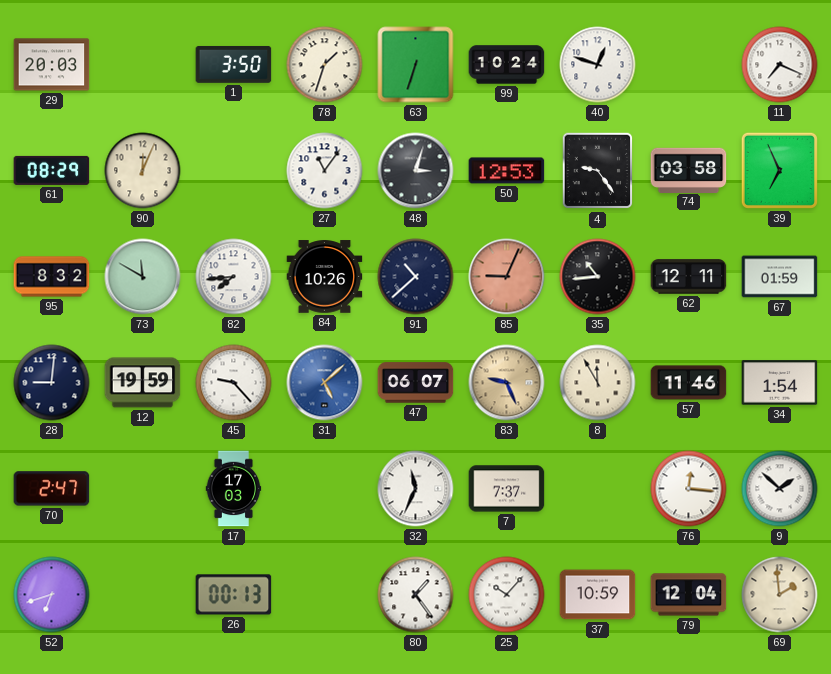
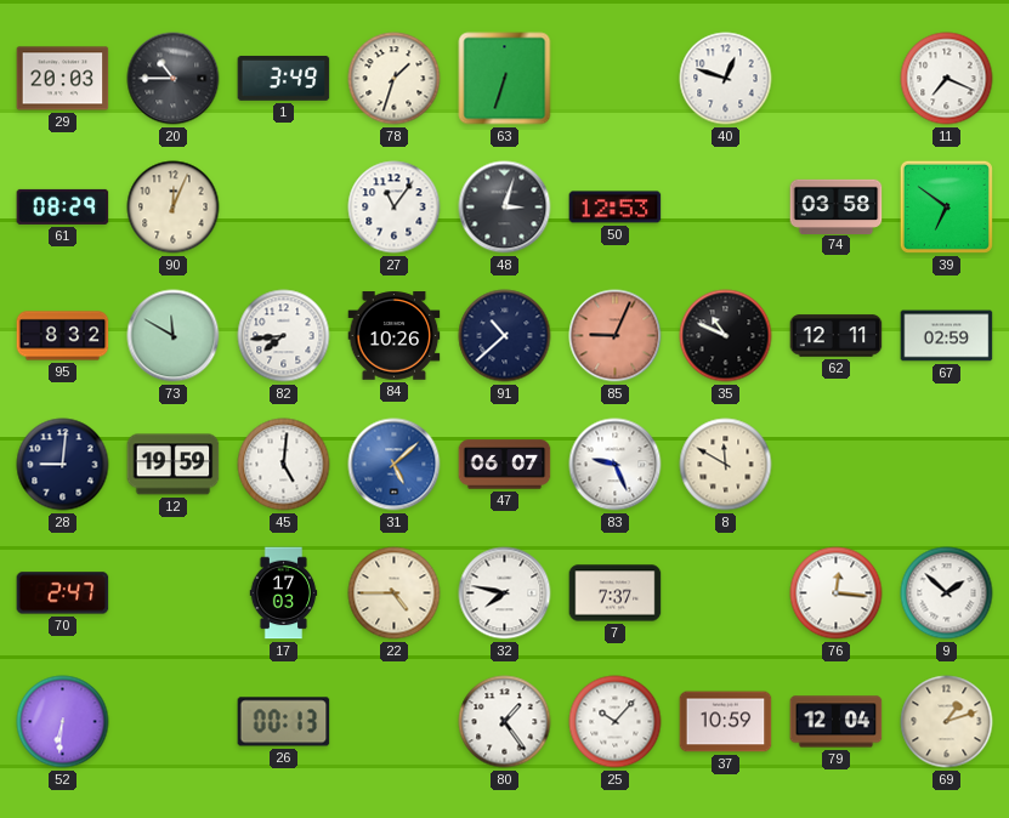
20: none -> 10:45
1: 3:50 -> 3:49
99: 10:24 -> none
4: 9:24 -> none
39: 6:56 -> 6:51
35: 10:44 -> 10:49
67: 01:59 -> 02:59
45: 9:23 -> 5:01
83 dial: champagne -> white
8: 11:55 -> 11:50
57: 11:46 -> none
34: 1:54 -> none
22: none -> 4:45
32: 11:34 -> 7:47
52: 6:42 -> 6:31
69: 1:59 -> 1:12
